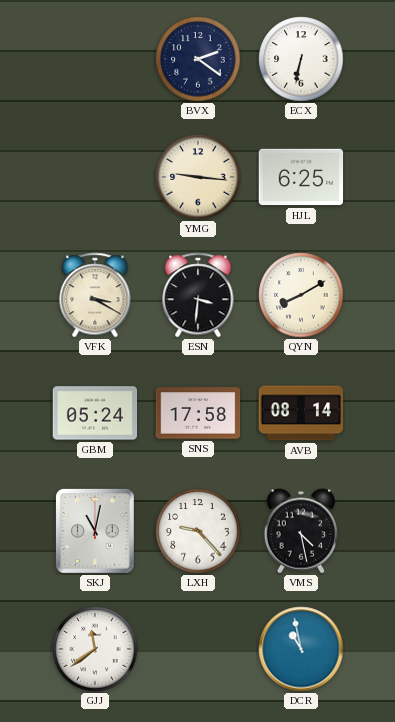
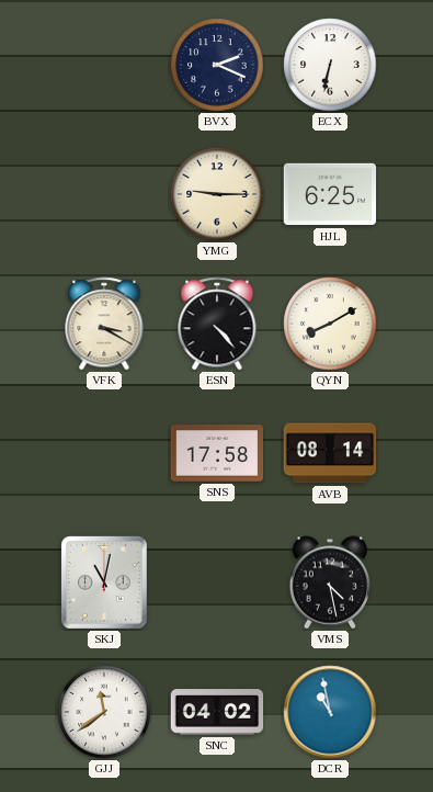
BVX: 2:21 -> 2:19
YMG: 9:16 -> 9:15
ESN: 3:31 -> 4:23
GBM: 05:24 -> none
LXH: 9:23 -> none
SNC: none -> 04:02
